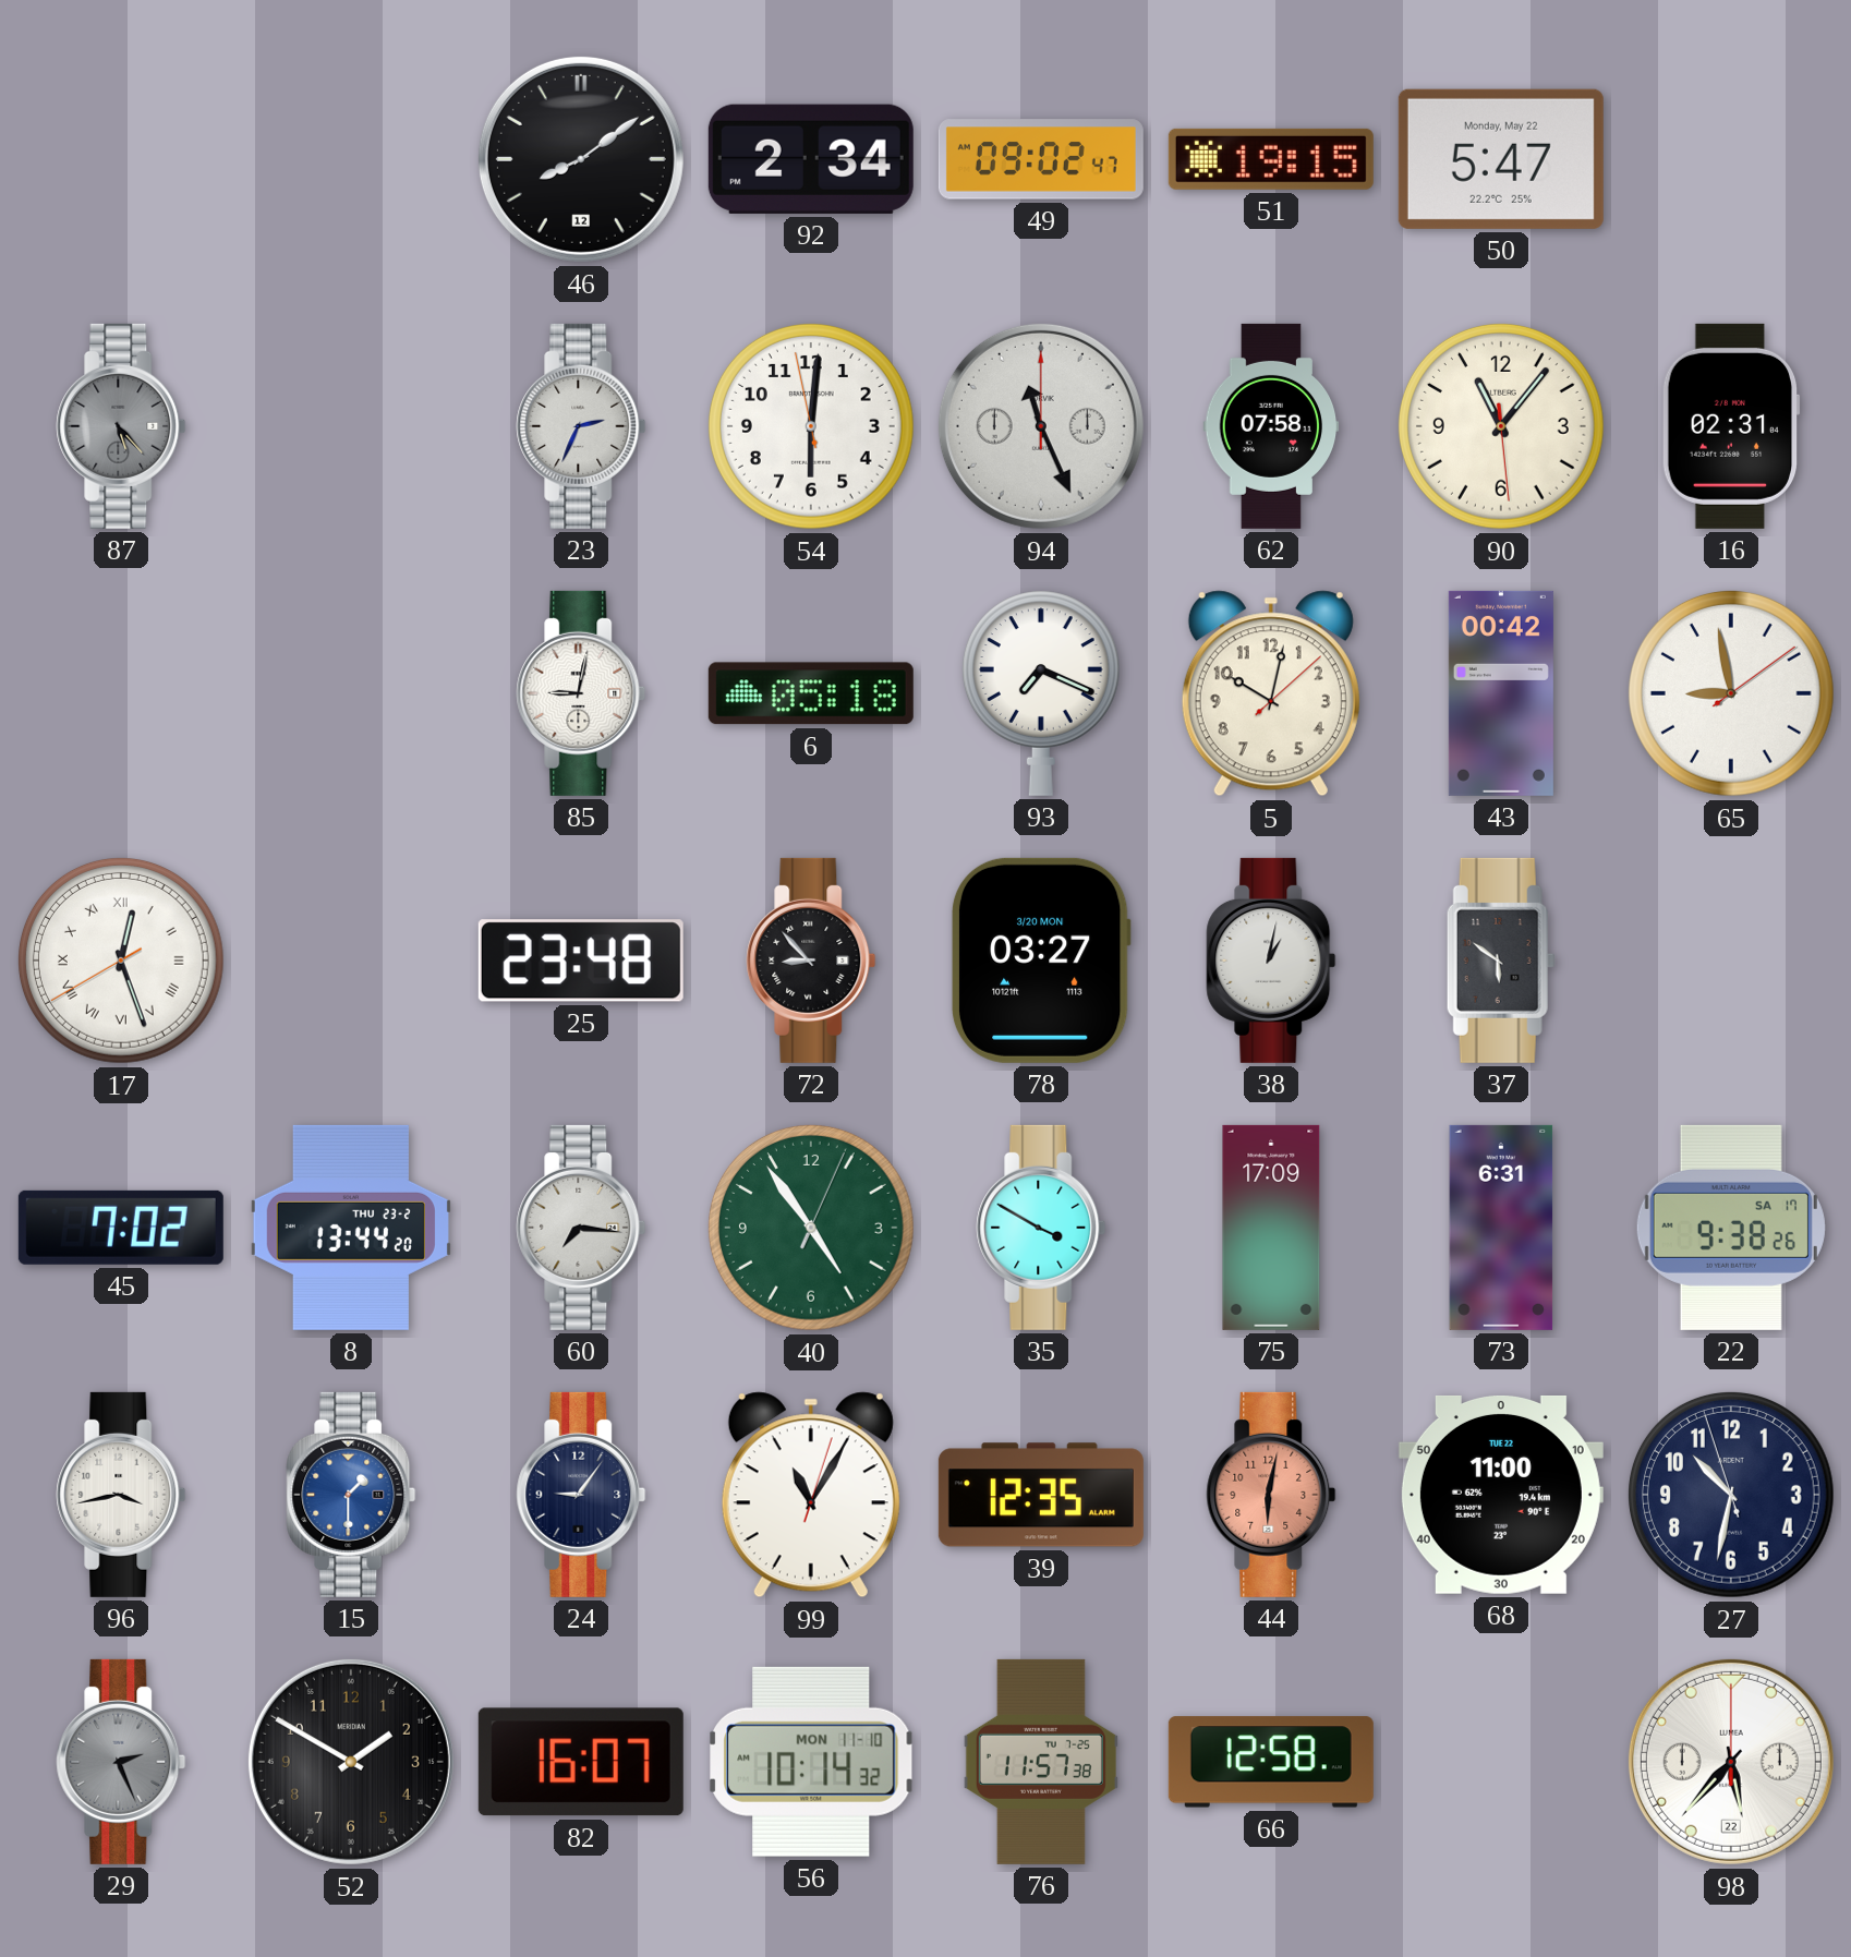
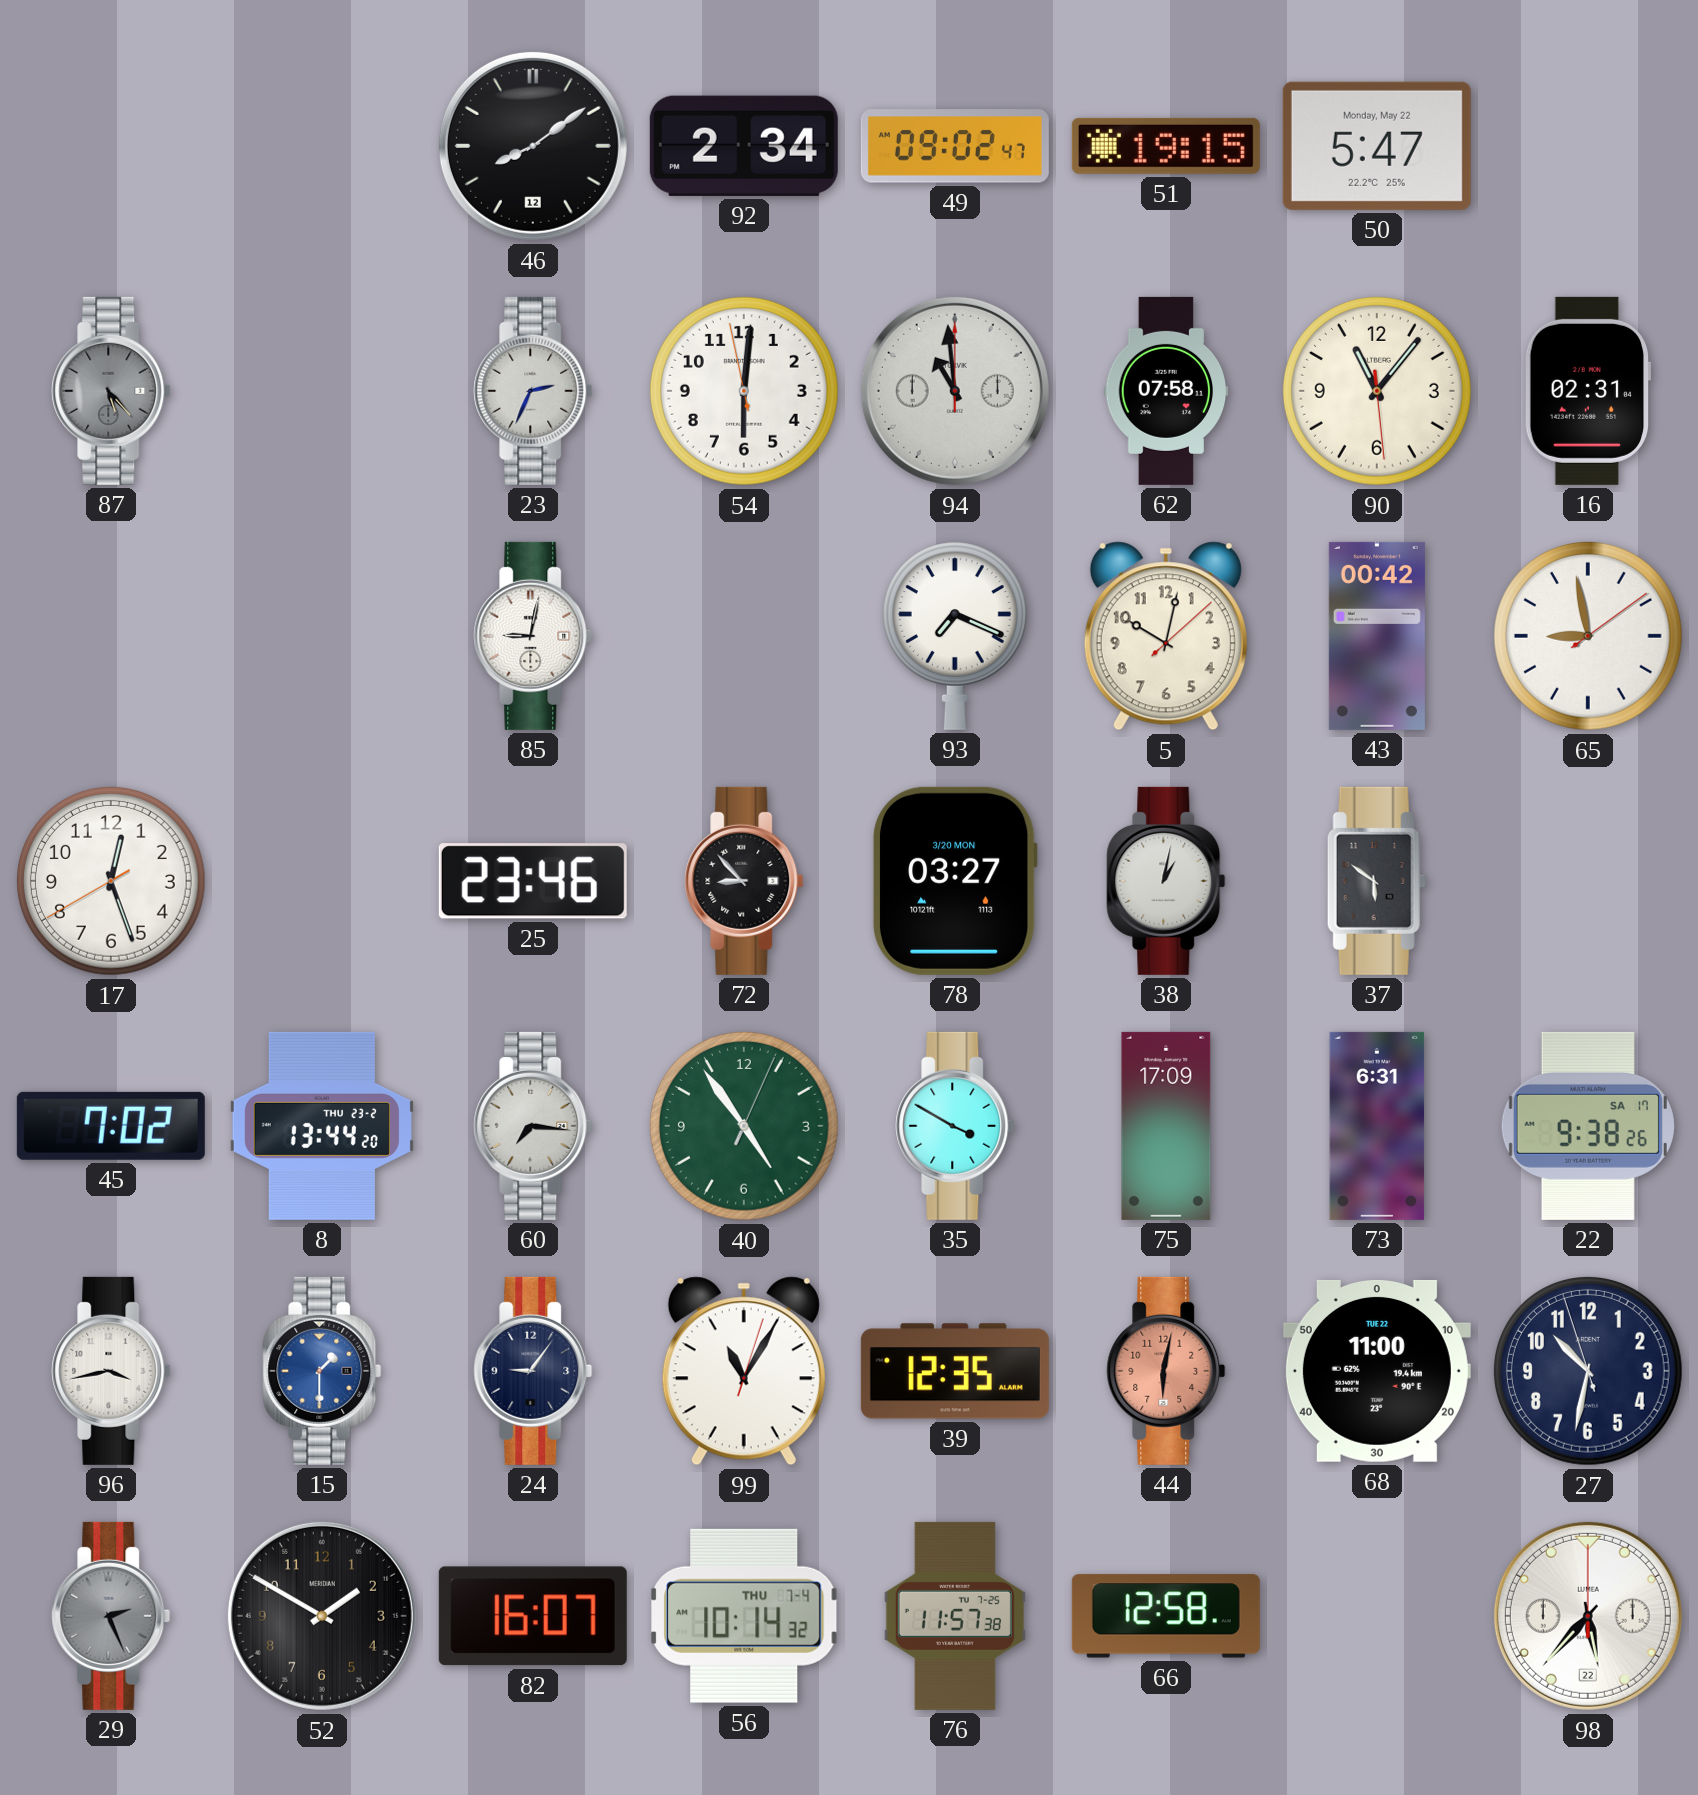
94: 11:26 -> 10:59
6: 05:18 -> none
17 numerals: Roman -> Arabic
25: 23:48 -> 23:46
56 date: MON 11-10 -> THU 7-4
